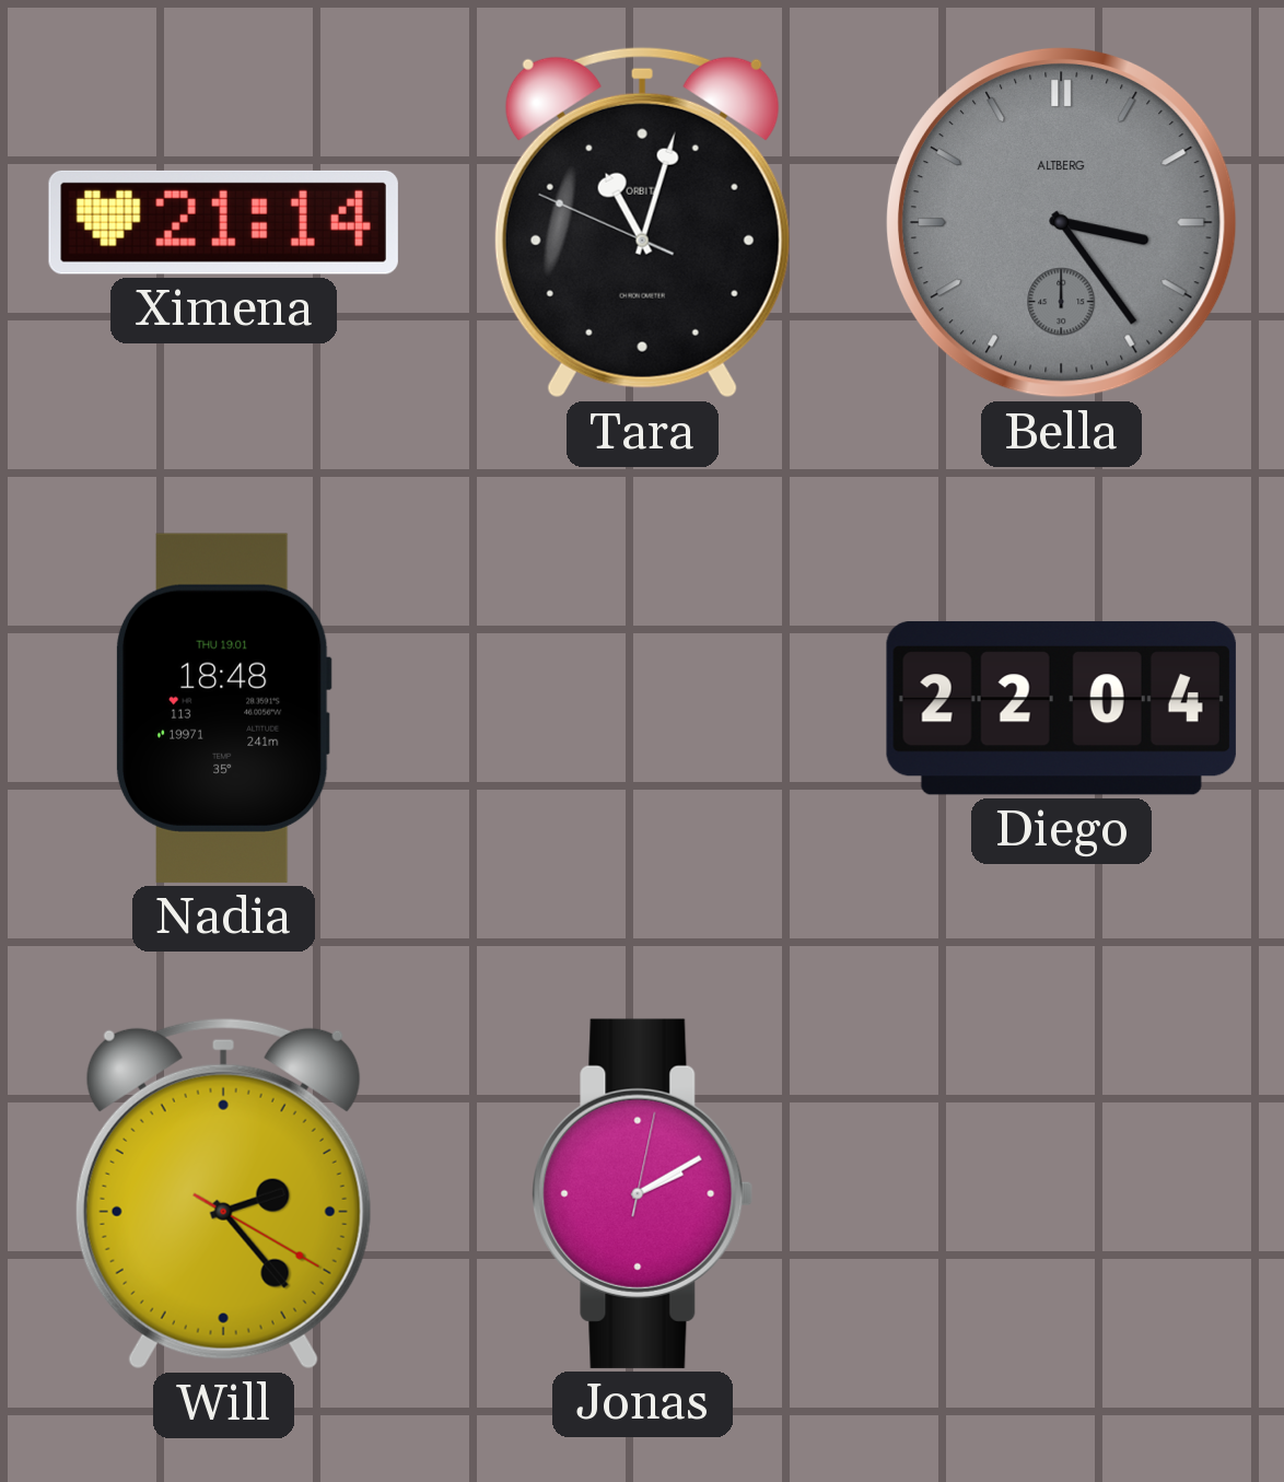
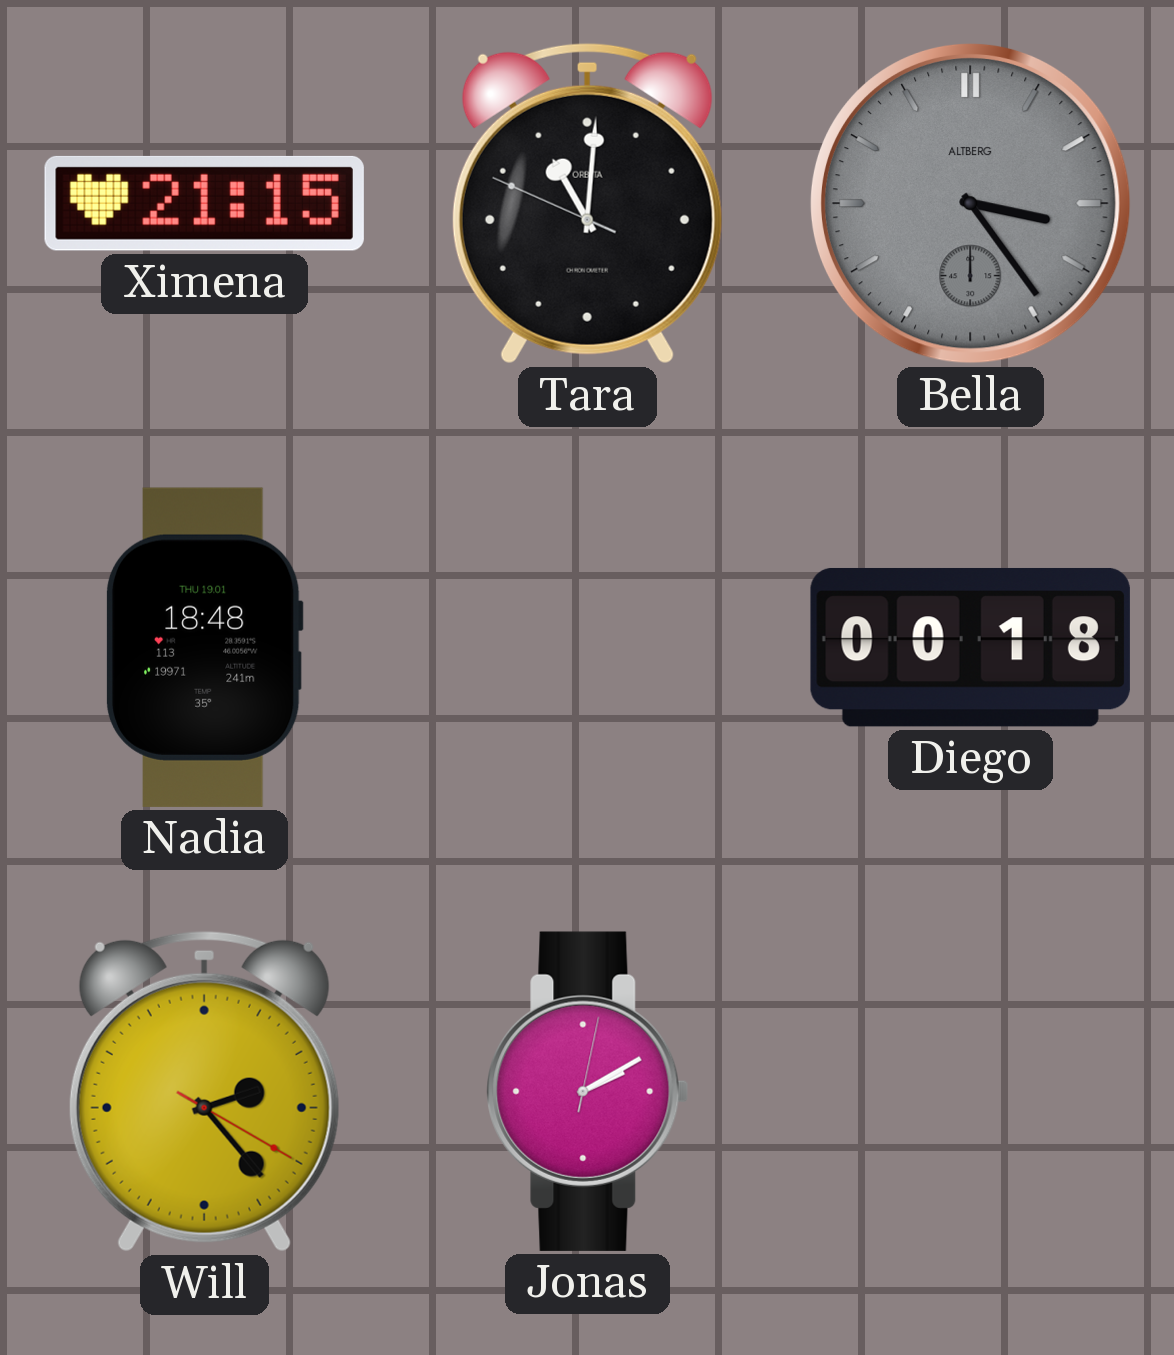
Ximena: 21:14 -> 21:15
Tara: 11:02 -> 11:00
Diego: 22:04 -> 00:18
